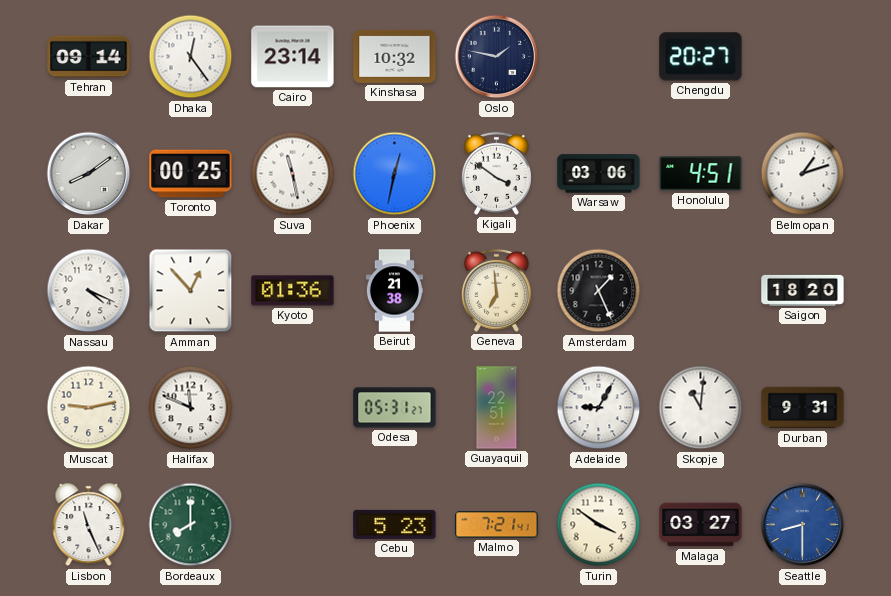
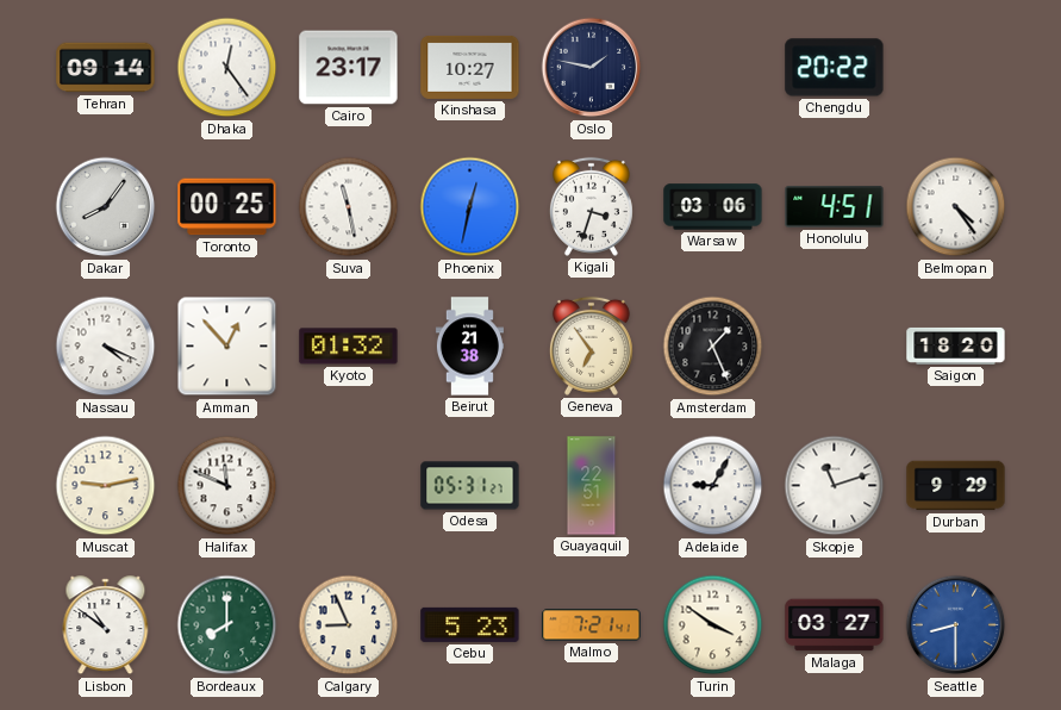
Cairo: 23:14 -> 23:17
Kinshasa: 10:32 -> 10:27
Chengdu: 20:27 -> 20:22
Dakar: 8:09 -> 8:06
Kigali: 3:51 -> 3:33
Belmopan: 1:12 -> 4:24
Kyoto: 01:36 -> 01:32
Geneva: 6:59 -> 6:54
Skopje: 11:01 -> 11:12
Durban: 9:31 -> 9:29
Lisbon: 11:26 -> 10:51
Calgary: none -> 8:56
